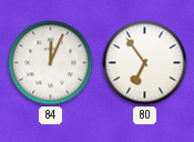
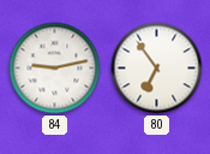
84: 12:04 -> 9:13
